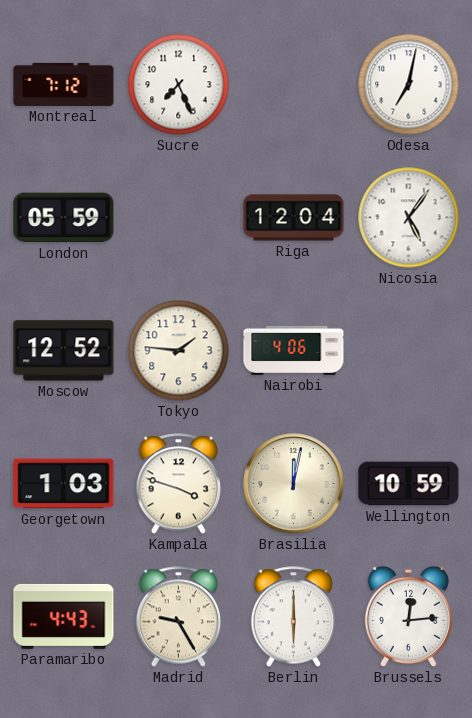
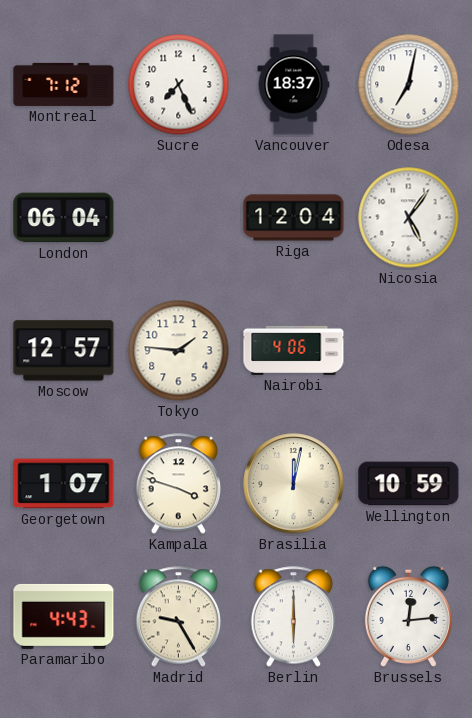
Vancouver: none -> 18:37
London: 05:59 -> 06:04
Moscow: 12:52 -> 12:57
Georgetown: 1:03 -> 1:07
